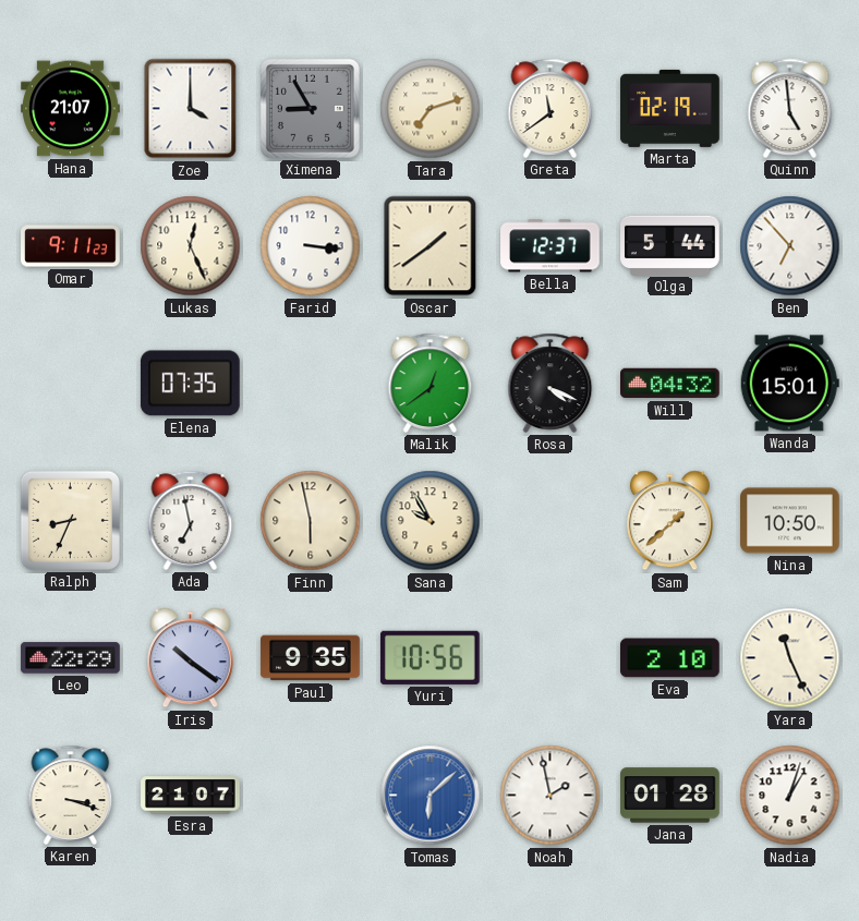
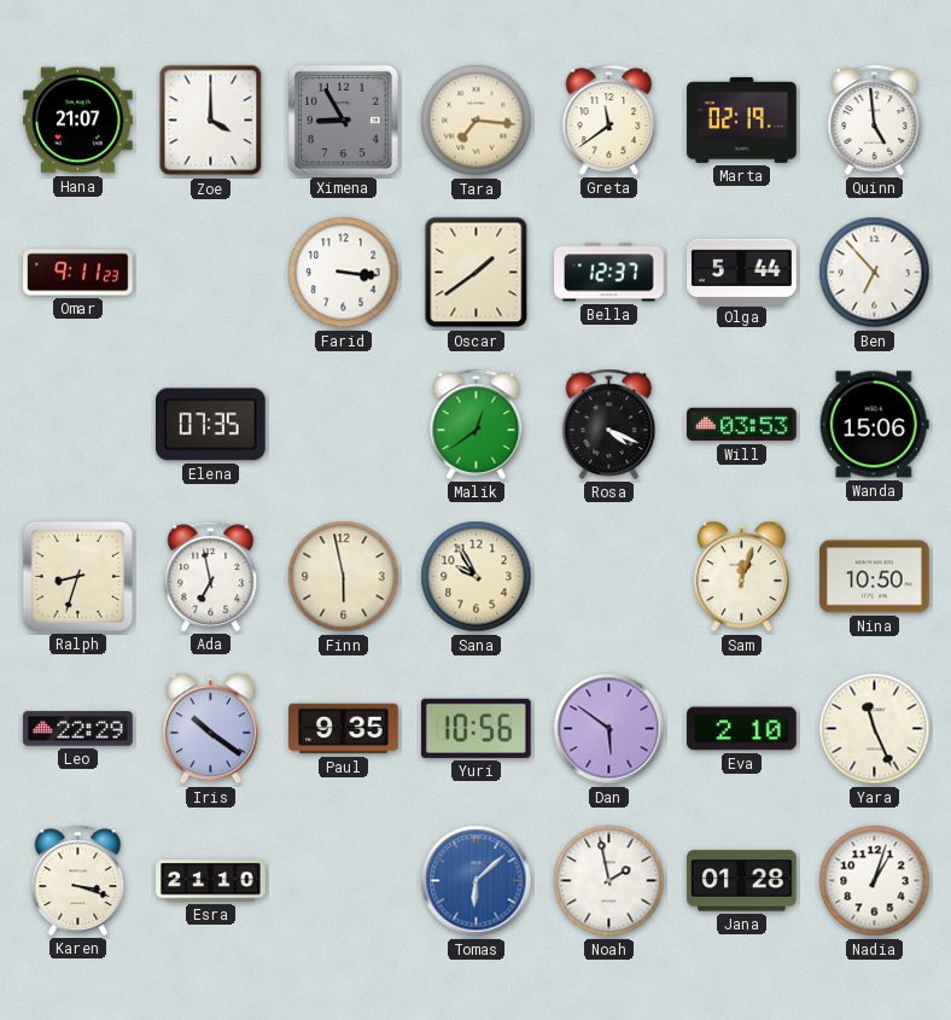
Tara: 7:12 -> 7:16
Lukas: 12:26 -> none
Will: 04:32 -> 03:53
Wanda: 15:01 -> 15:06
Ralph: 8:34 -> 8:33
Sam: 1:38 -> 12:03
Dan: none -> 5:51
Esra: 21:07 -> 21:10
